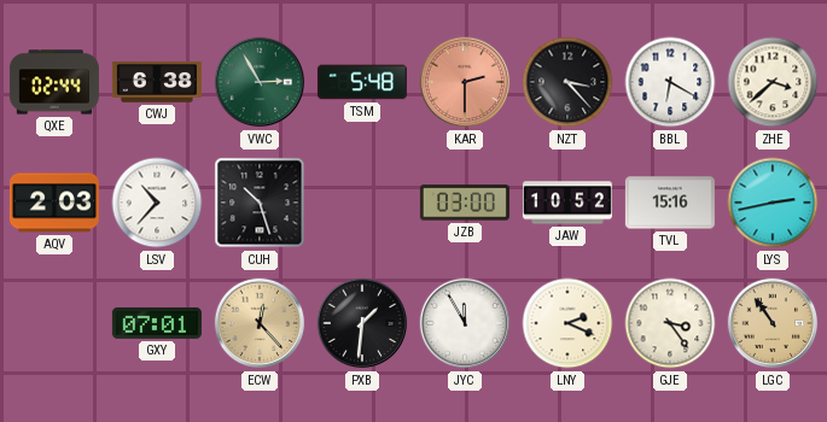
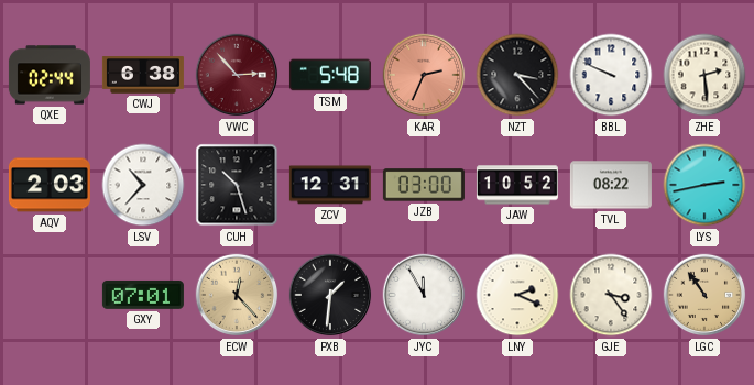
VWC: 2:55 -> 2:53
VWC dial: green -> burgundy
KAR: 2:30 -> 2:34
BBL: 6:20 -> 9:49
ZHE: 3:38 -> 2:29
ZCV: none -> 12:31
TVL: 15:16 -> 08:22
